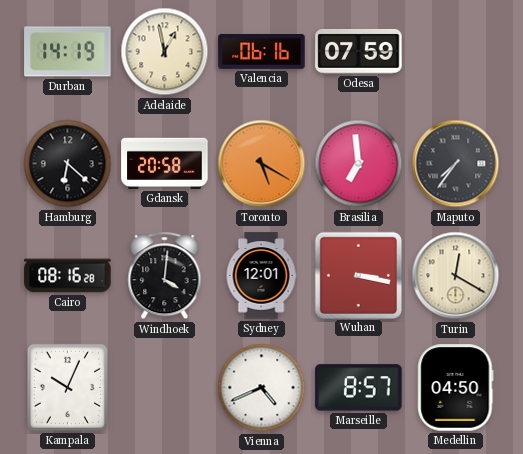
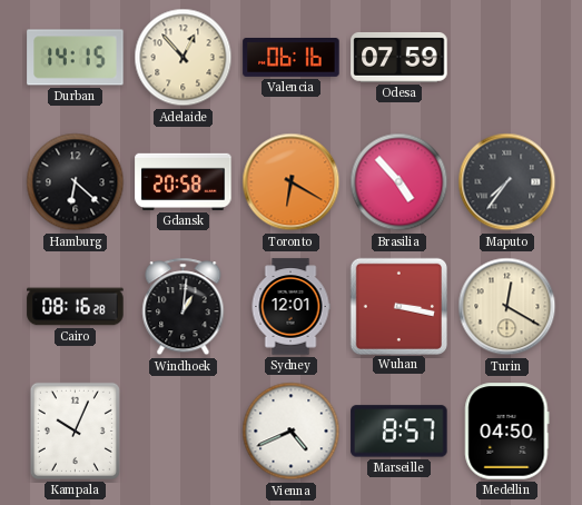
Durban: 14:19 -> 14:15
Adelaide: 12:58 -> 12:53
Toronto: 5:20 -> 6:20
Brasilia: 6:59 -> 4:53
Windhoek: 4:01 -> 1:01
